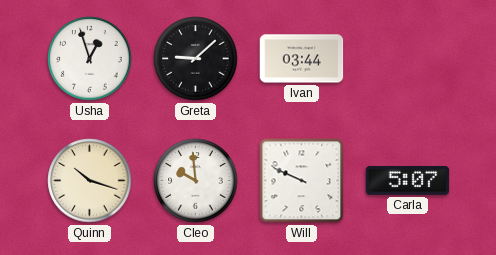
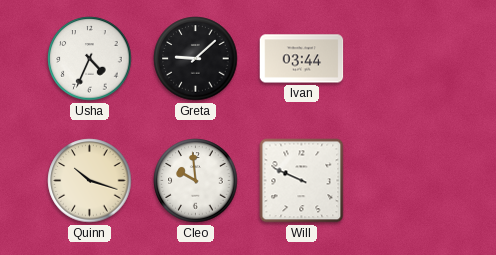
Usha: 12:57 -> 4:34
Carla: 5:07 -> none
